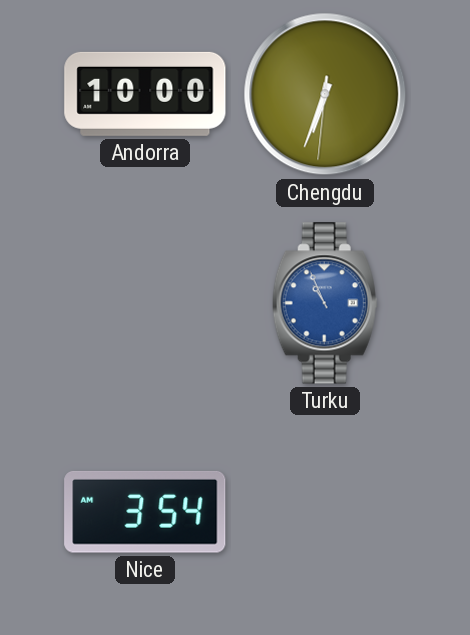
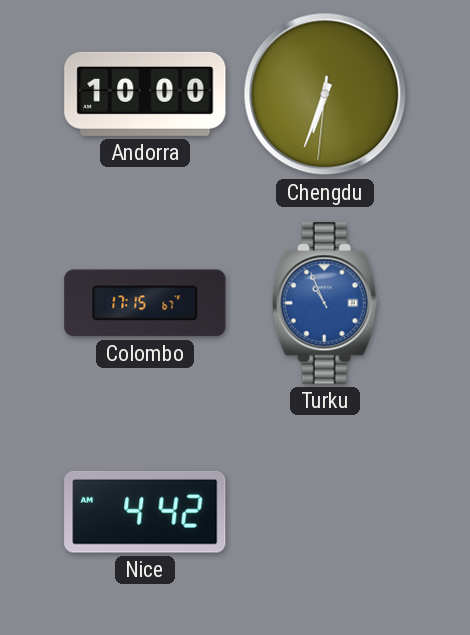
Colombo: none -> 17:15
Nice: 3:54 -> 4:42
